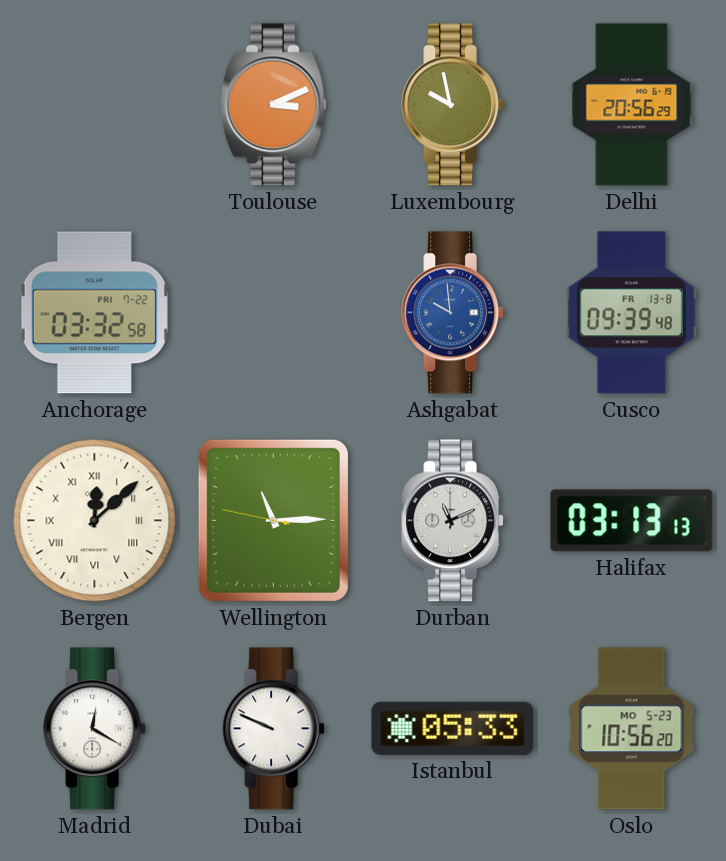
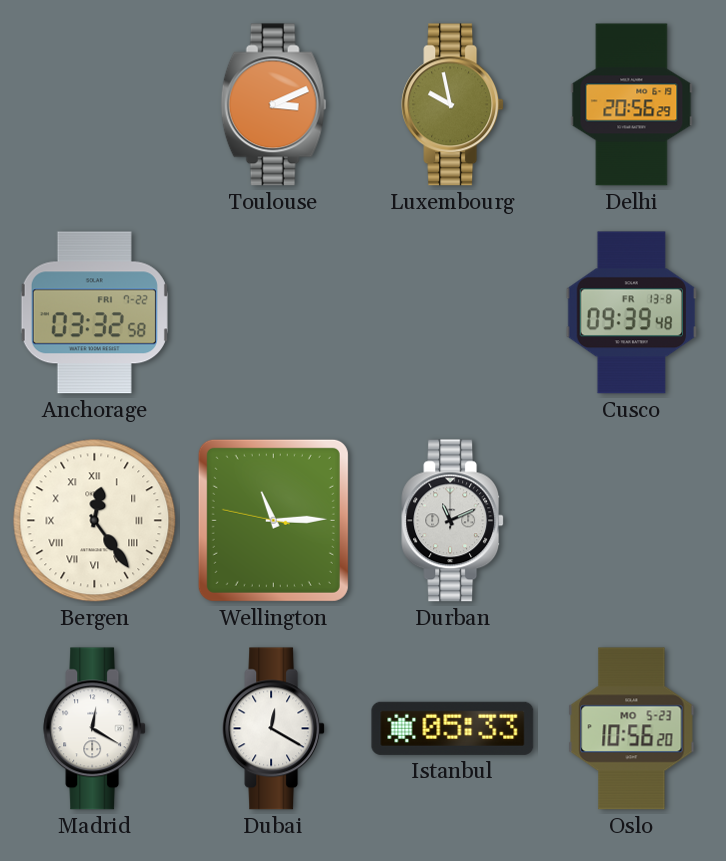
Ashgabat: 9:59 -> none
Bergen: 12:08 -> 12:24
Halifax: 03:13 -> none
Dubai: 9:49 -> 12:20
